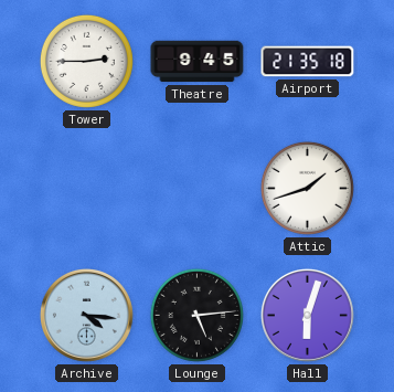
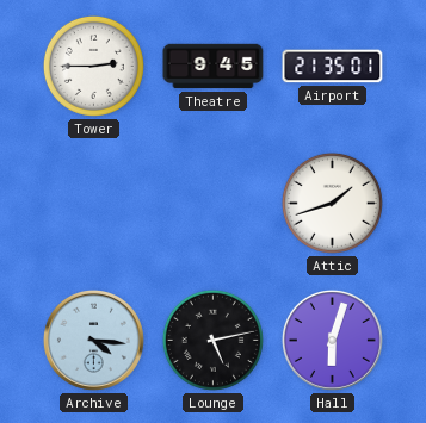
Airport: 21:35:18 -> 21:35:01
Lounge: 5:14 -> 5:13
